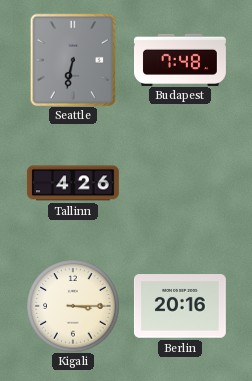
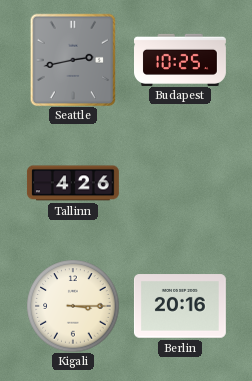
Seattle: 6:32 -> 2:43
Budapest: 7:48 -> 10:25
